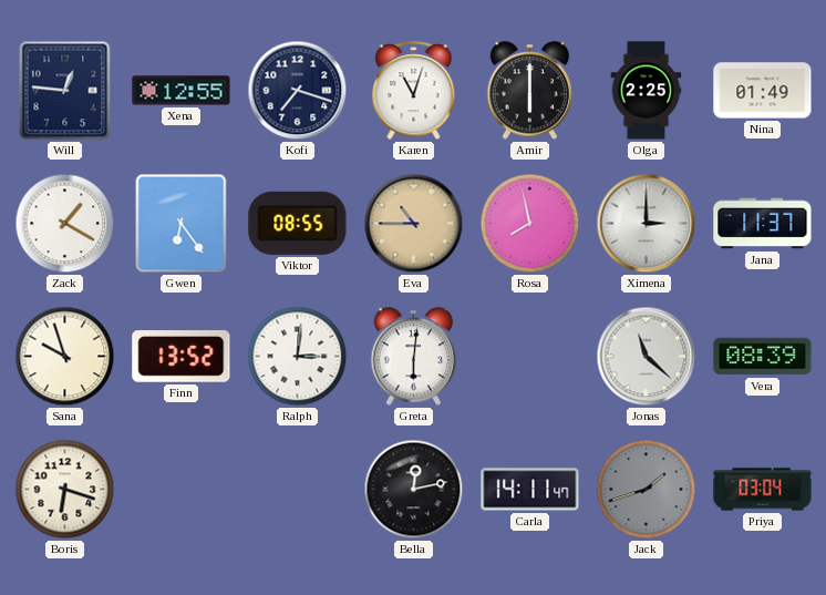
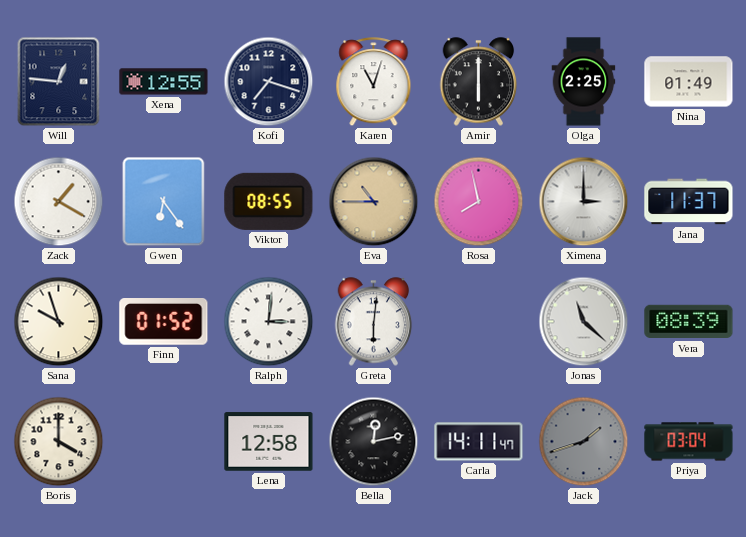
Finn: 13:52 -> 01:52
Boris: 6:18 -> 4:00
Lena: none -> 12:58
